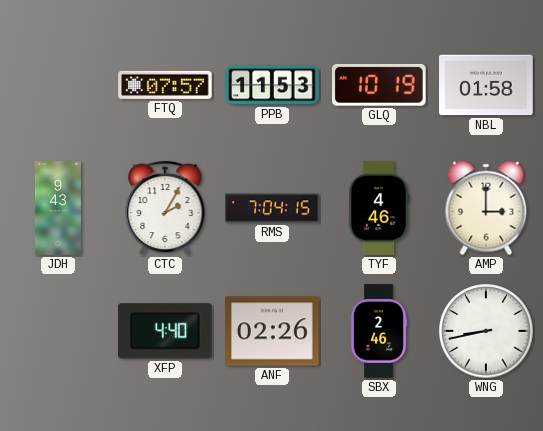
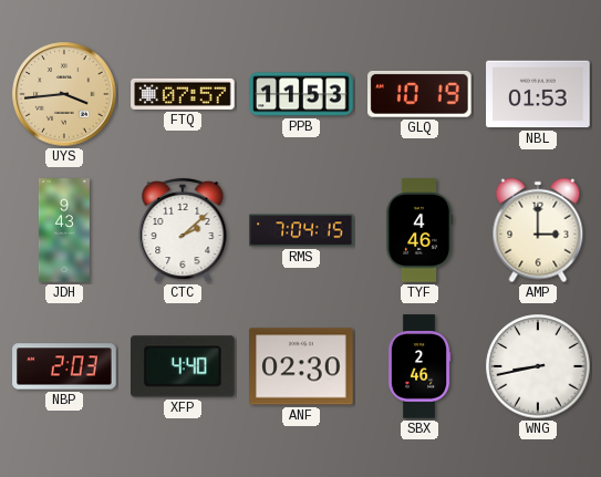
UYS: none -> 3:44
NBL: 01:58 -> 01:53
CTC: 2:05 -> 2:08
NBP: none -> 2:03
ANF: 02:26 -> 02:30
